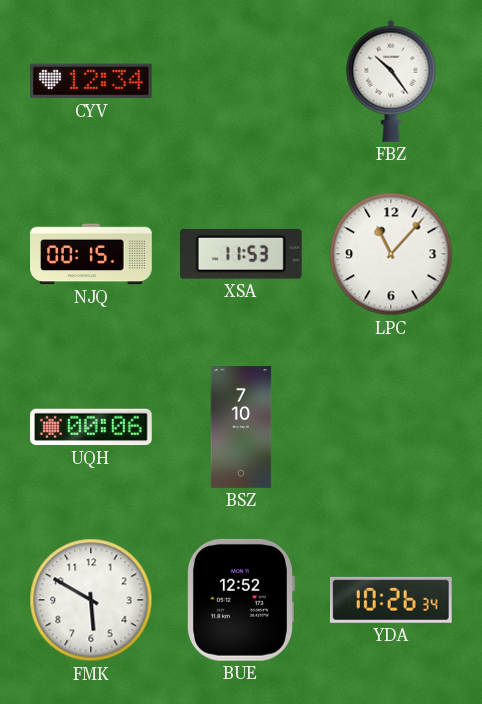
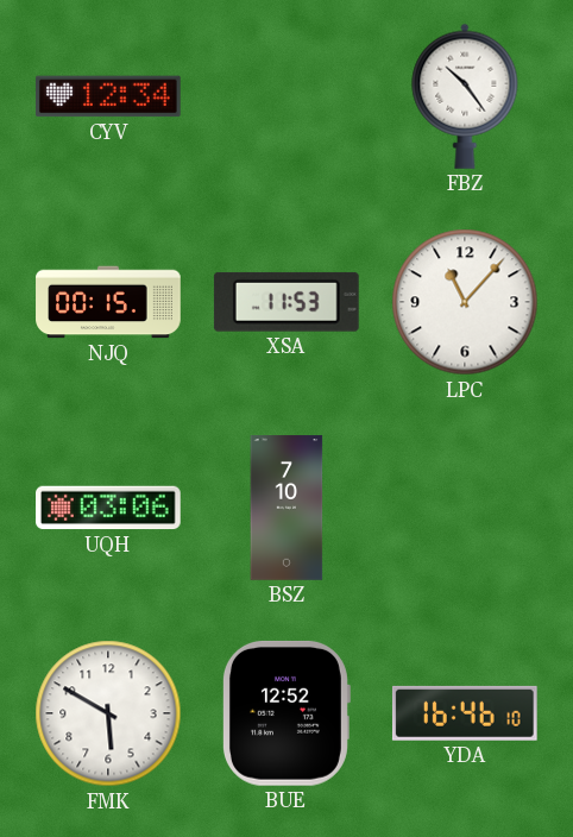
UQH: 00:06 -> 03:06
YDA: 10:26 -> 16:46
